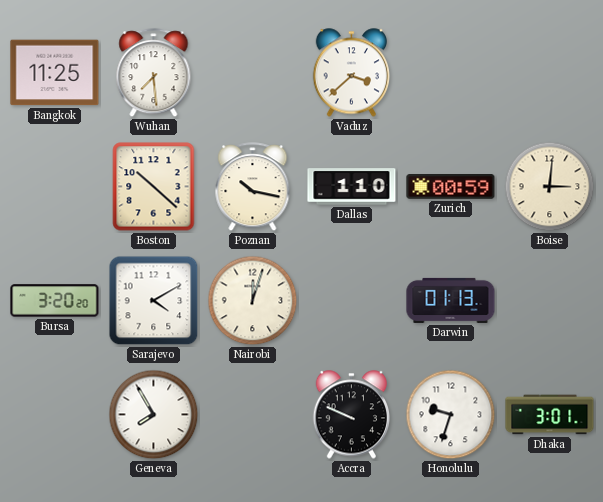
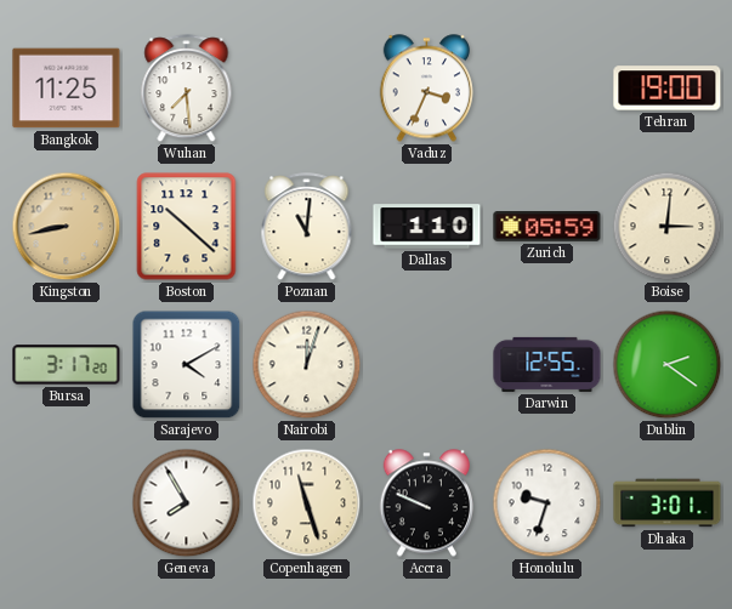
Vaduz: 3:38 -> 3:34
Tehran: none -> 19:00
Kingston: none -> 8:43
Poznan: 10:17 -> 11:01
Zurich: 00:59 -> 05:59
Bursa: 3:20 -> 3:17
Darwin: 01:13 -> 12:55
Dublin: none -> 2:21
Copenhagen: none -> 11:27
